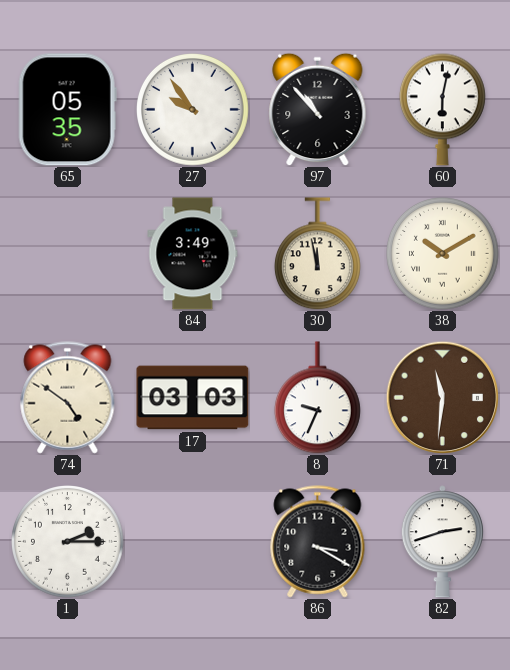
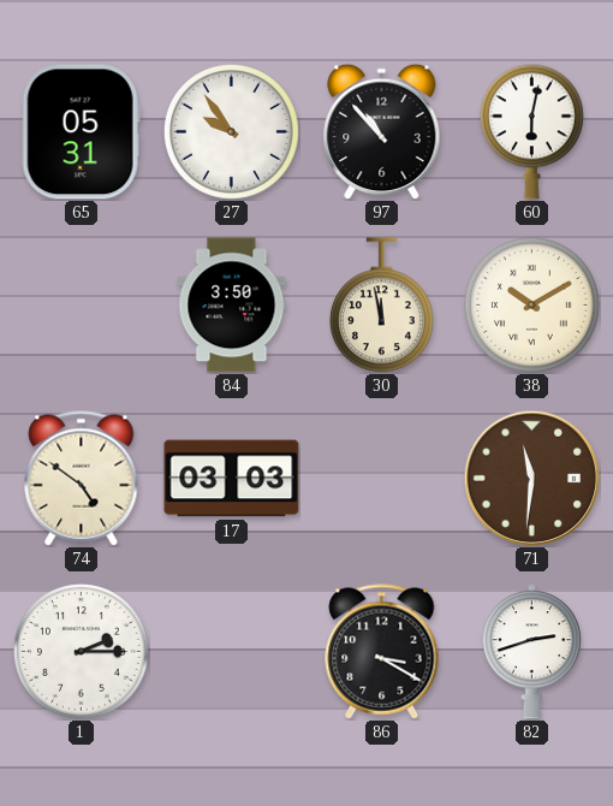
65: 05:35 -> 05:31
84: 3:49 -> 3:50
8: 9:34 -> none
